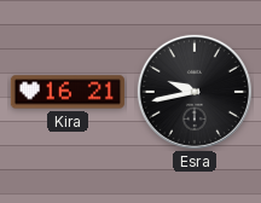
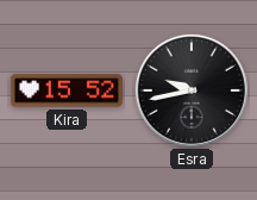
Kira: 16:21 -> 15:52
